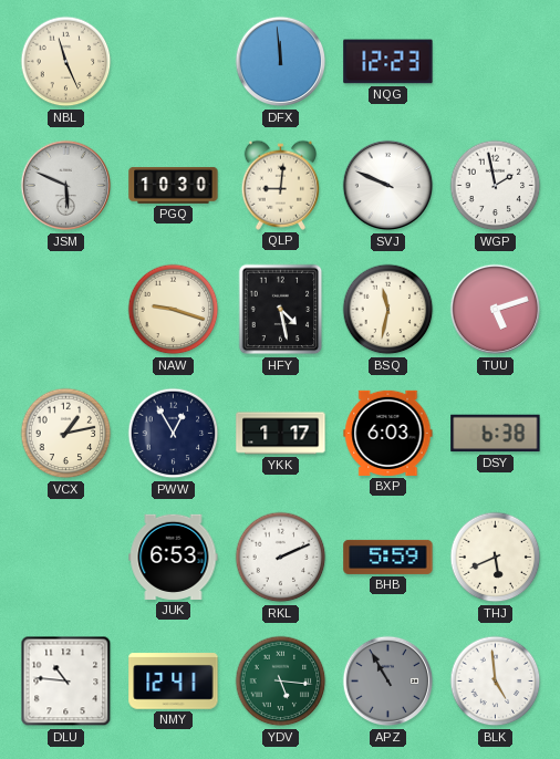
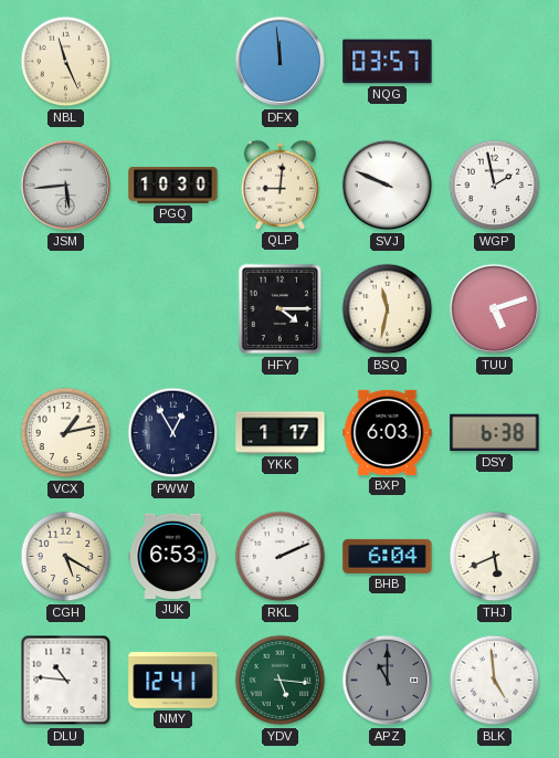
NQG: 12:23 -> 03:57
JSM: 5:49 -> 5:44
NAW: 9:18 -> none
HFY: 4:28 -> 4:15
CGH: none -> 5:20
BHB: 5:59 -> 6:04
APZ: 10:55 -> 11:00
